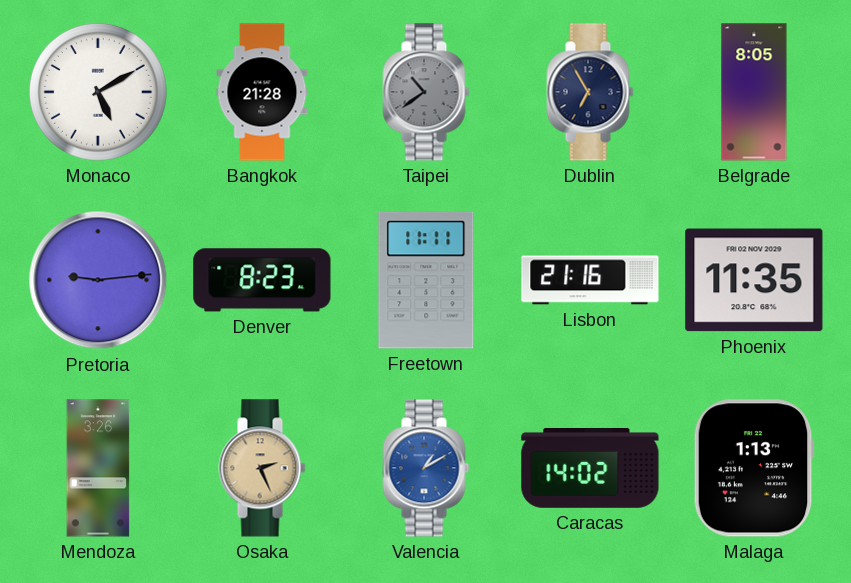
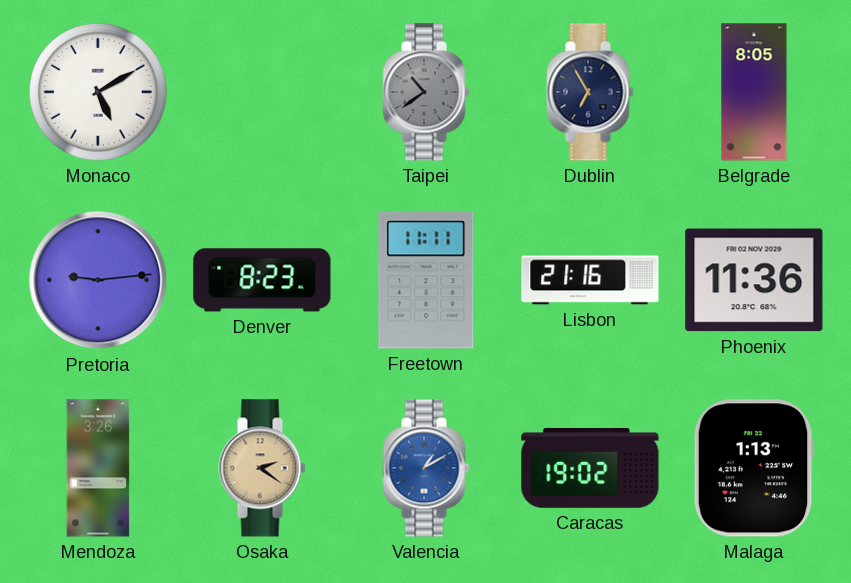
Bangkok: 21:28 -> none
Phoenix: 11:35 -> 11:36
Osaka: 2:26 -> 2:21
Caracas: 14:02 -> 19:02
